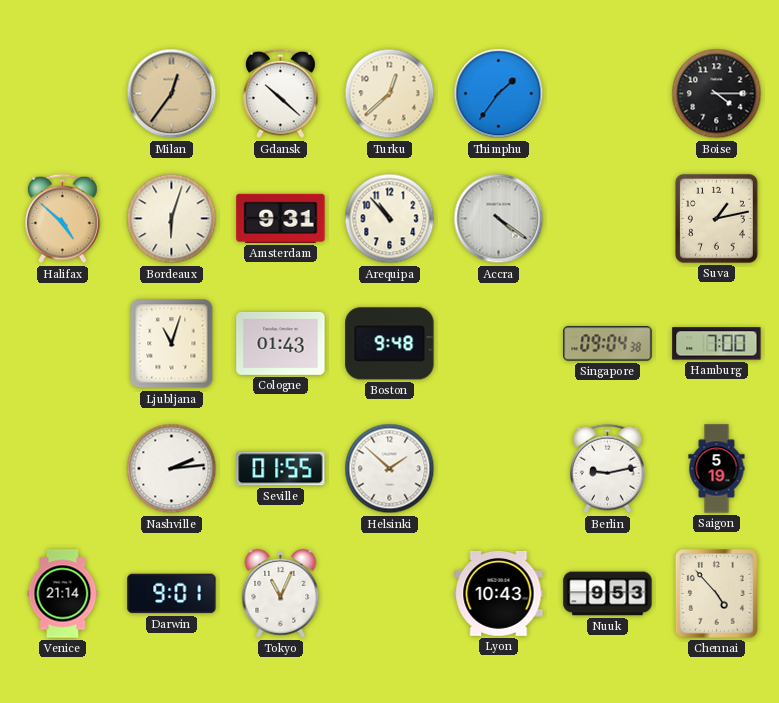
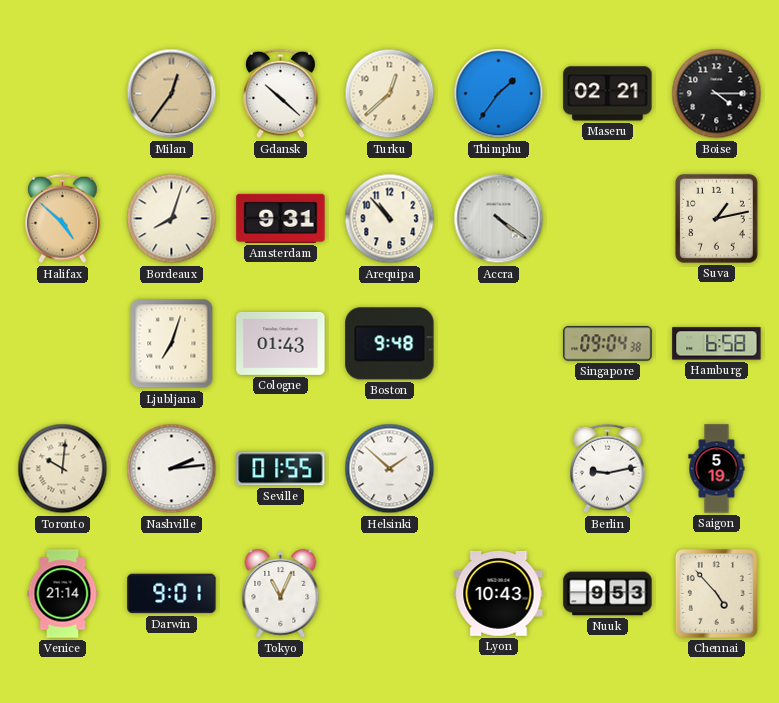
Maseru: none -> 02:21
Bordeaux: 6:03 -> 8:03
Ljubljana: 11:03 -> 7:03
Hamburg: 7:00 -> 6:58
Toronto: none -> 10:01
